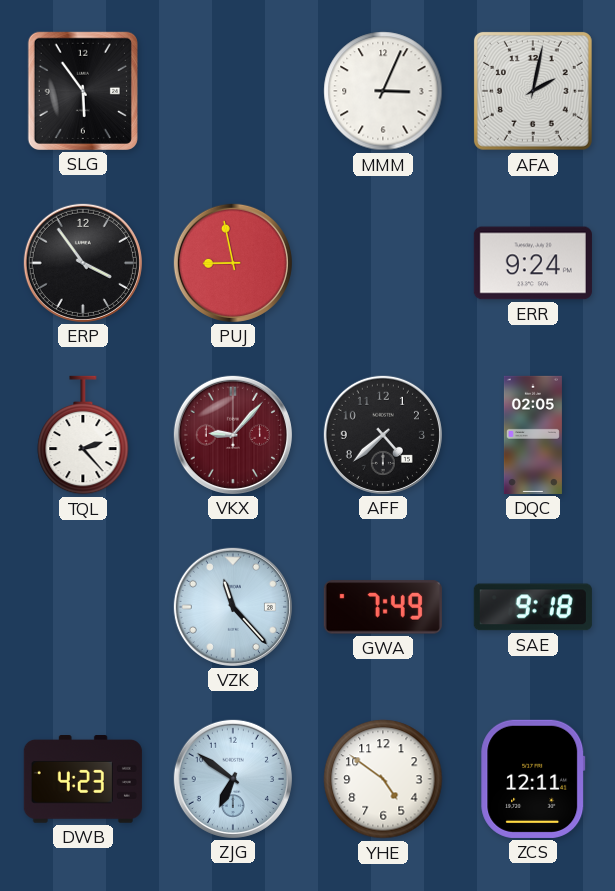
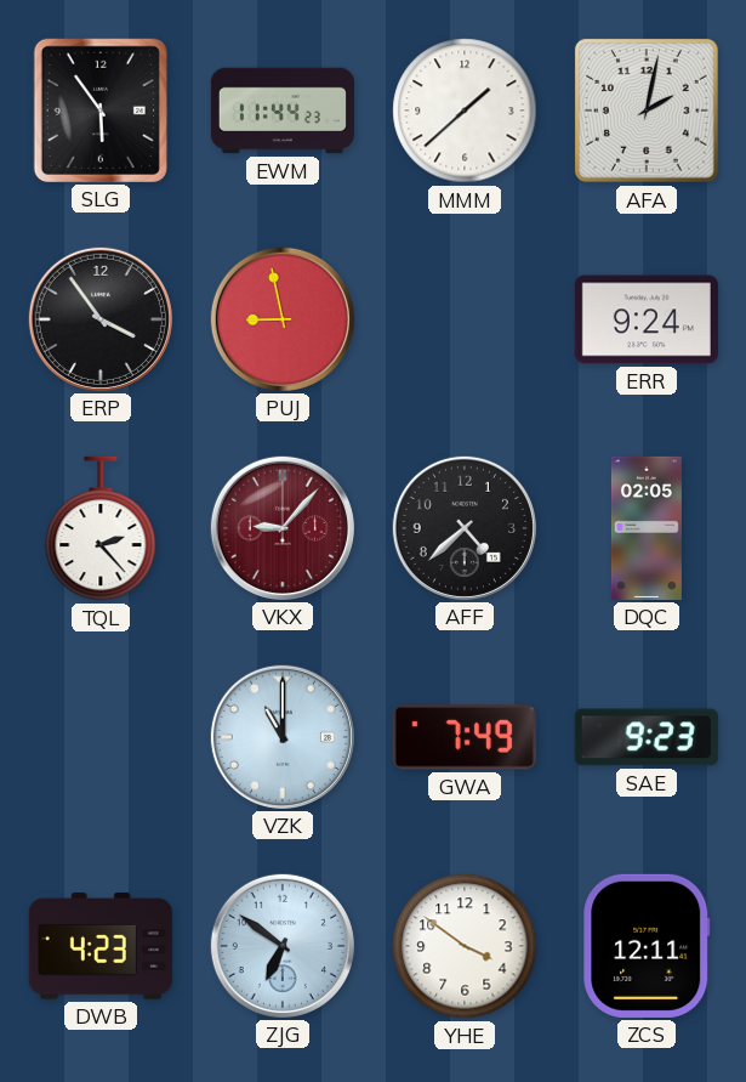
EWM: none -> 11:44
MMM: 3:04 -> 1:38
VZK: 11:23 -> 11:00
SAE: 9:18 -> 9:23
YHE: 4:51 -> 3:51
